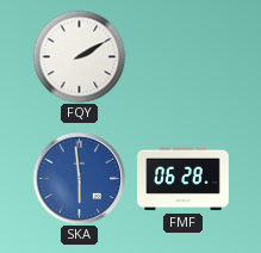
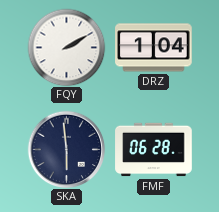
DRZ: none -> 1:04
SKA dial: blue -> navy
